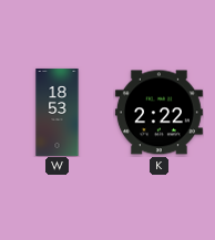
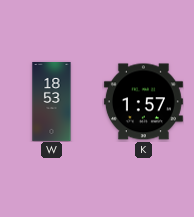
K: 2:22 -> 1:57
